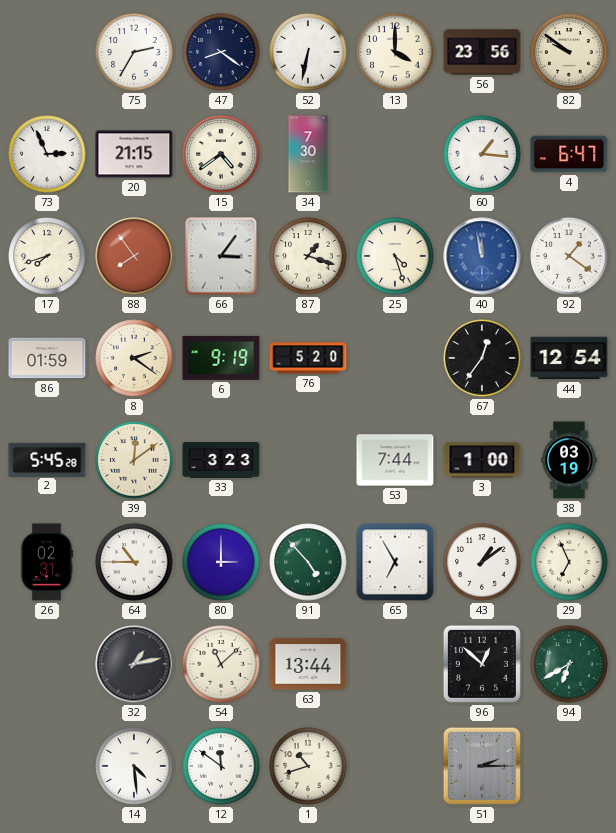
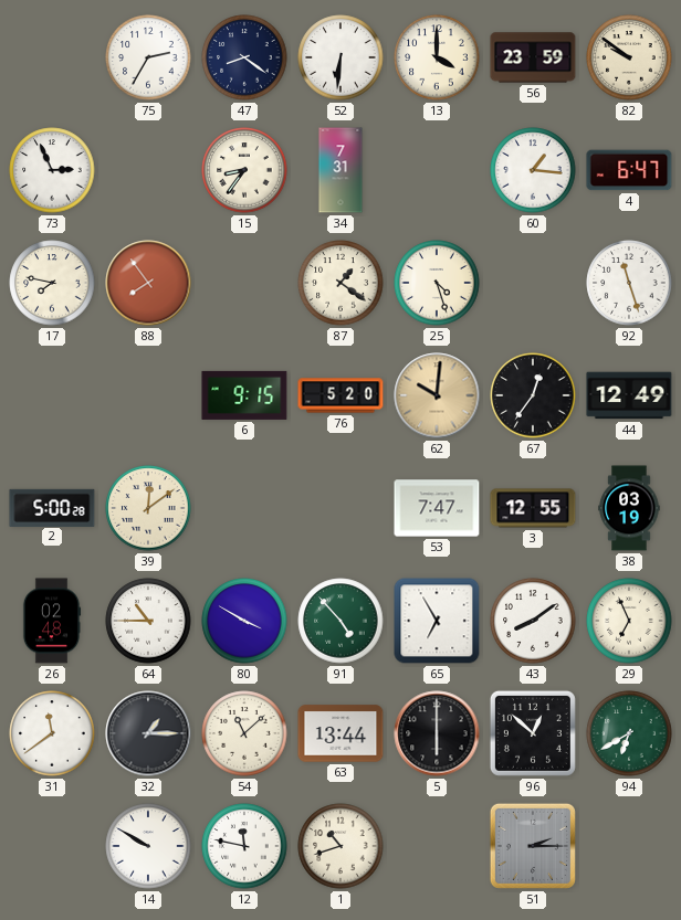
52: 6:32 -> 6:31
56: 23:56 -> 23:59
20: 21:15 -> none
15: 4:39 -> 8:36
34: 7:30 -> 7:31
17: 7:42 -> 7:47
66: 3:06 -> none
87: 1:18 -> 1:21
40: 11:58 -> none
92: 1:21 -> 11:27
86: 01:59 -> none
8: 2:21 -> none
6: 9:19 -> 9:15
62: none -> 10:01
44: 12:54 -> 12:49
2: 5:45 -> 5:00
33: 3:23 -> none
53: 7:44 -> 7:47
3: 1:00 -> 12:55
26: 02:31 -> 02:48
80: 3:00 -> 3:50
43: 1:09 -> 8:09
31: none -> 11:39
32: 1:13 -> 1:15
5: none -> 6:00
14: 4:29 -> 9:50
12: 11:51 -> 11:47
